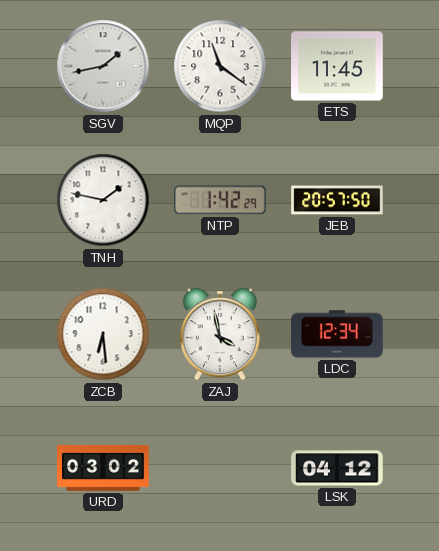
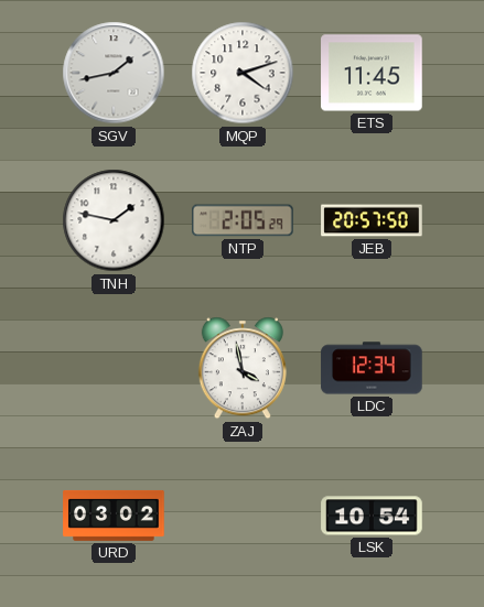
MQP: 11:21 -> 4:12
NTP: 1:42 -> 2:05
ZCB: 6:29 -> none
LSK: 04:12 -> 10:54
